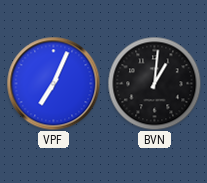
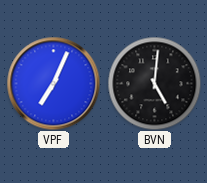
BVN: 1:01 -> 5:01
